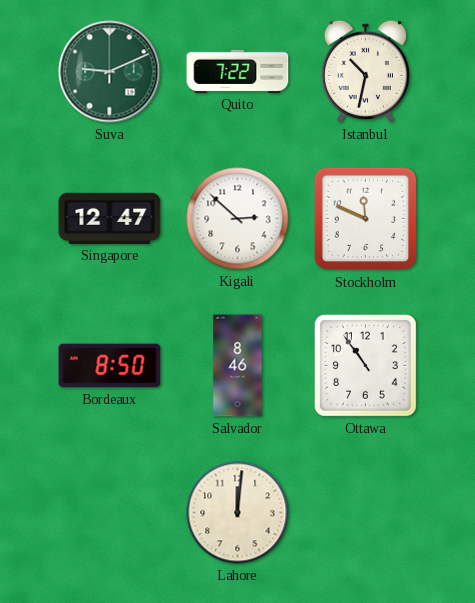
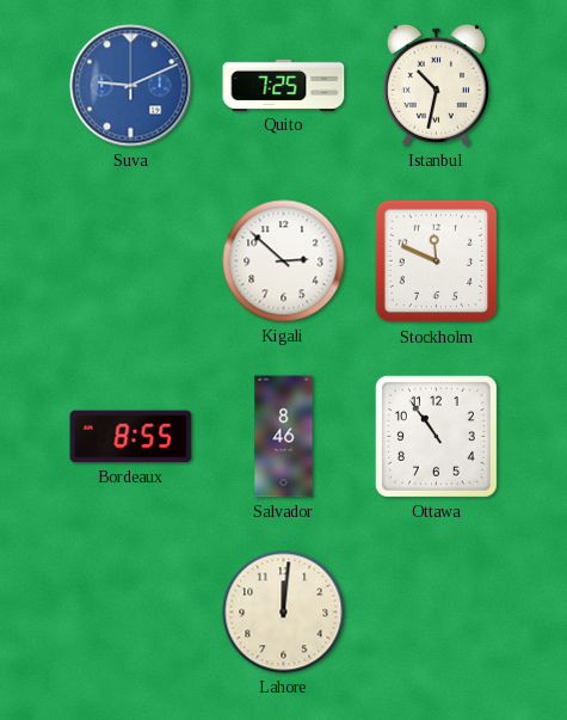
Suva dial: green -> blue
Quito: 7:22 -> 7:25
Singapore: 12:47 -> none
Bordeaux: 8:50 -> 8:55
